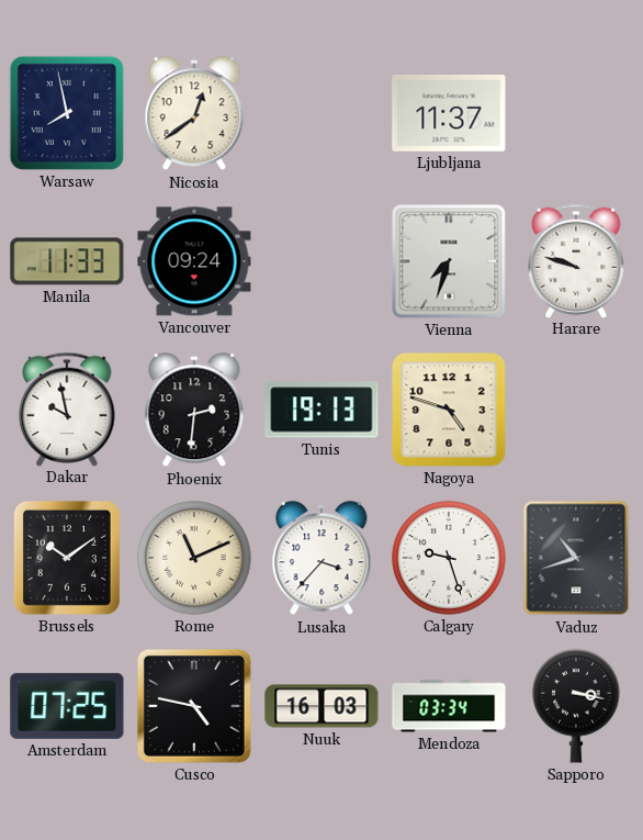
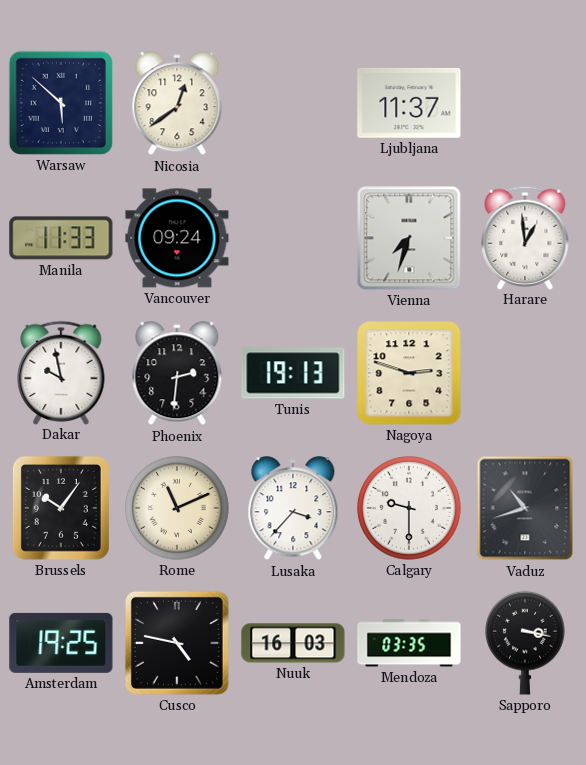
Warsaw: 7:58 -> 5:52
Harare: 9:48 -> 12:59
Nagoya: 4:48 -> 2:48
Brussels: 10:09 -> 10:06
Calgary: 9:27 -> 9:30
Amsterdam: 07:25 -> 19:25
Mendoza: 03:34 -> 03:35
